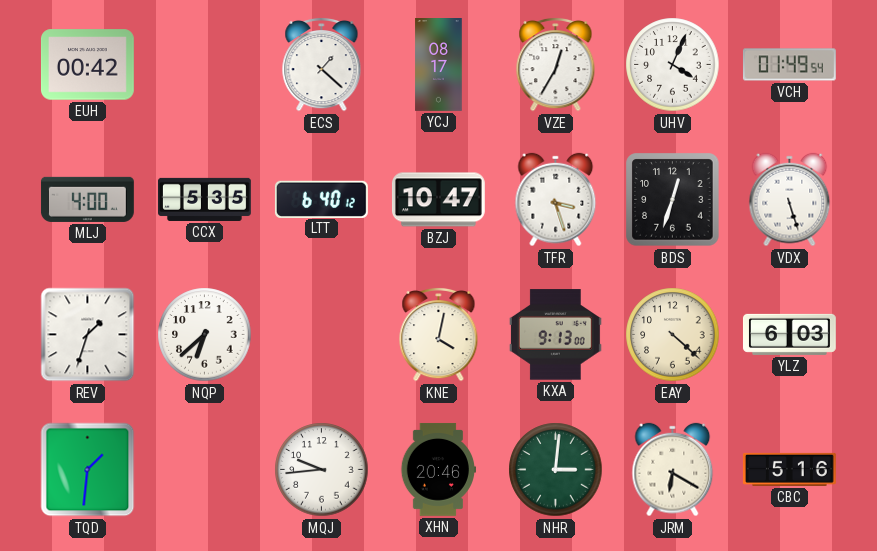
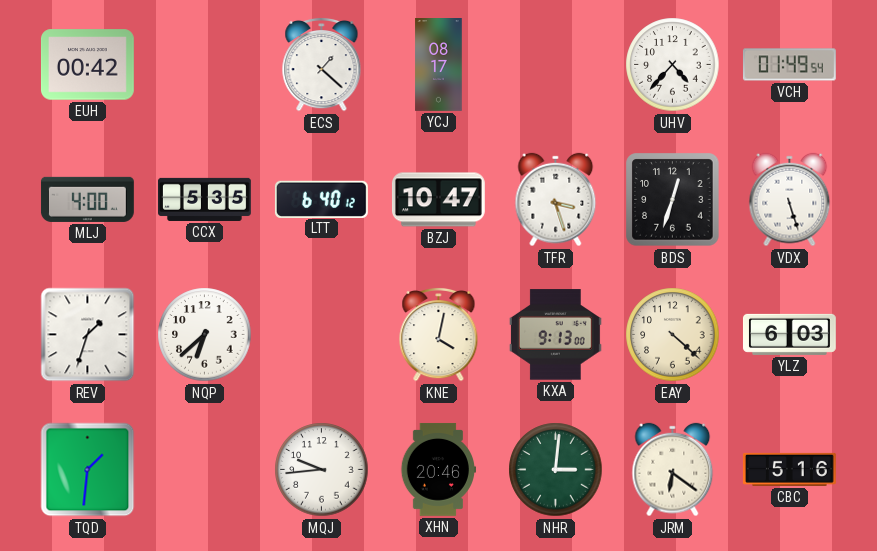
VZE: 12:35 -> none
UHV: 4:04 -> 4:37
JRM: 6:20 -> 6:21
